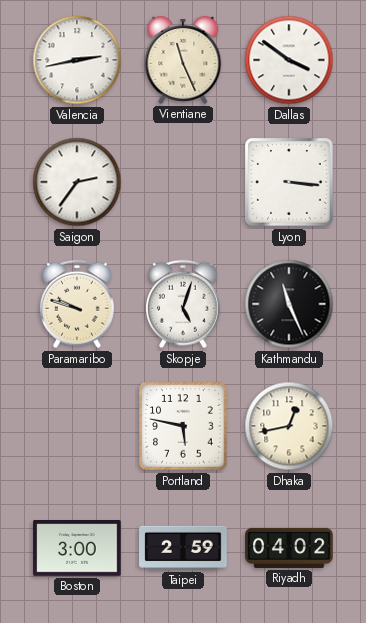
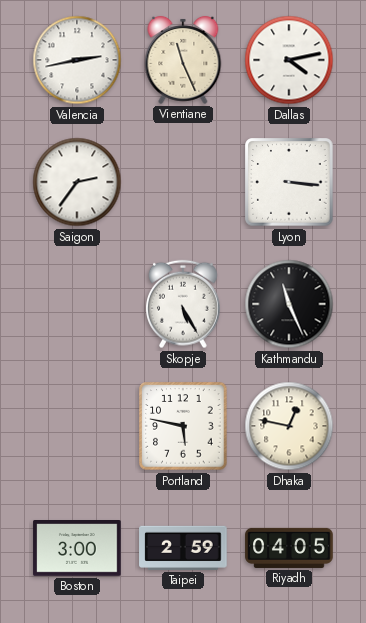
Dallas: 3:51 -> 4:13
Paramaribo: 9:48 -> none
Skopje: 5:03 -> 5:25
Dhaka: 12:43 -> 12:47
Riyadh: 04:02 -> 04:05
